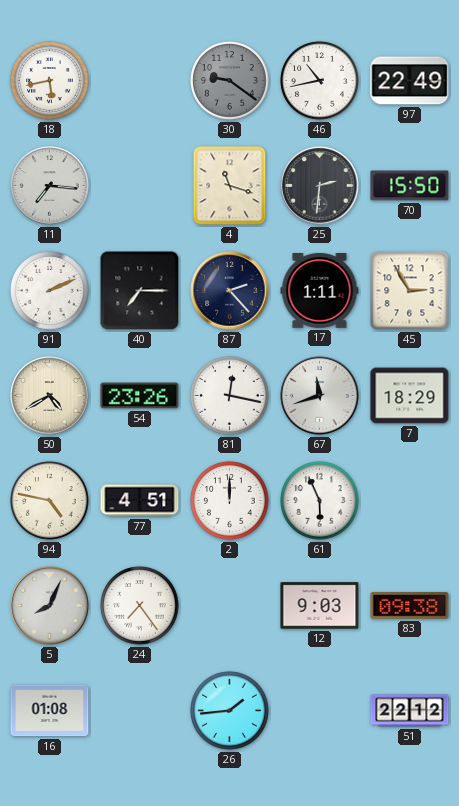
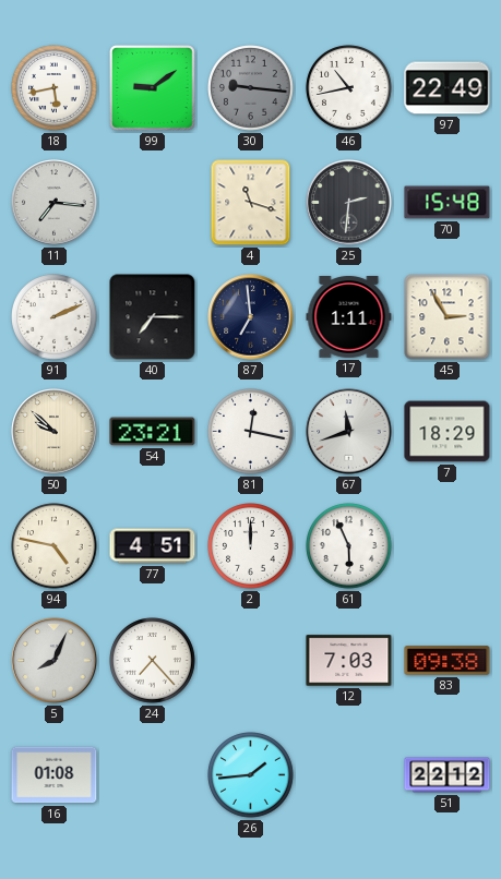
99: none -> 9:09
30: 9:21 -> 9:16
70: 15:50 -> 15:48
87: 2:23 -> 6:59
50: 4:40 -> 9:52
54: 23:26 -> 23:21
24: 7:24 -> 7:23
12: 9:03 -> 7:03
